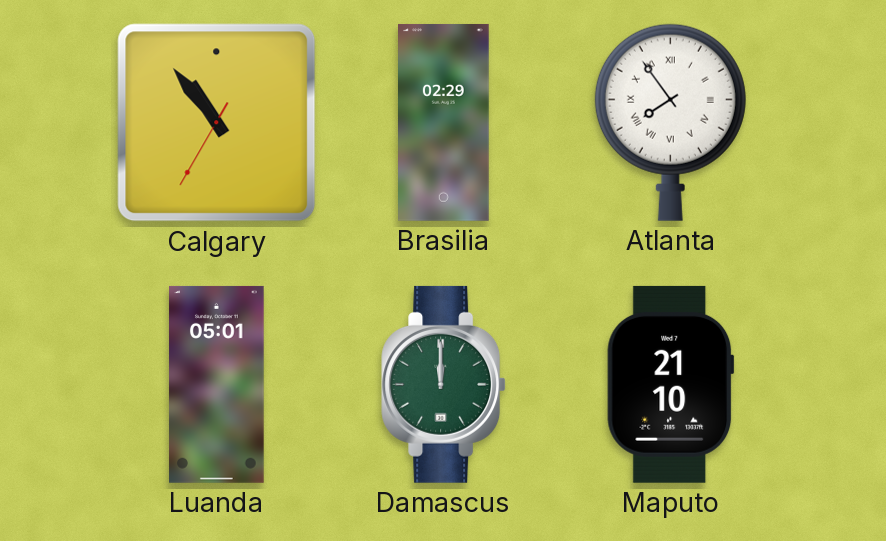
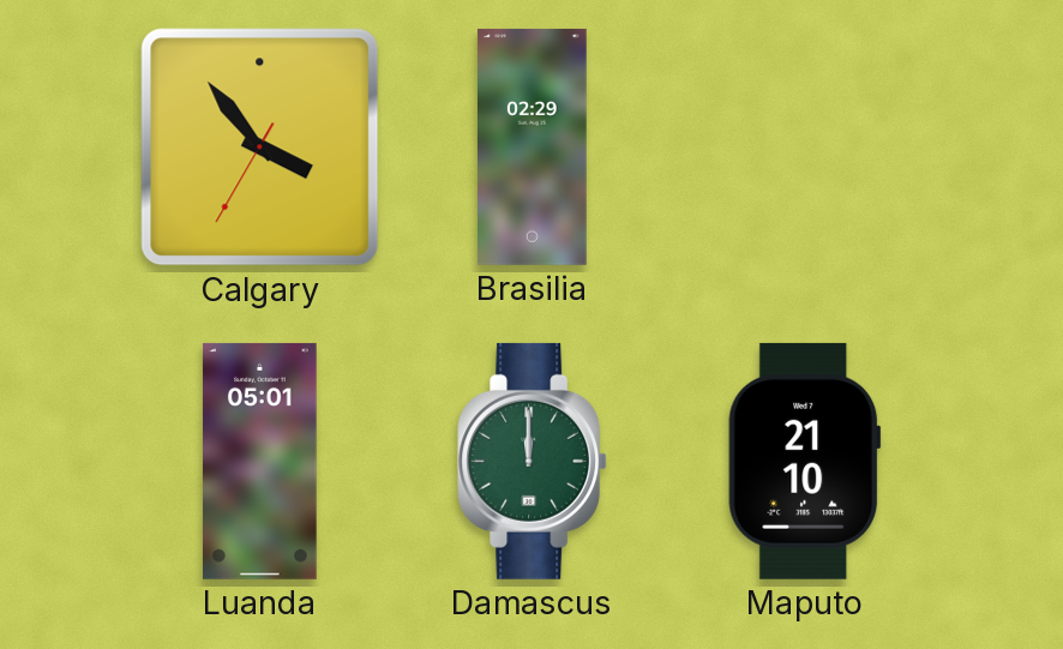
Calgary: 10:53 -> 3:53
Atlanta: 7:54 -> none
